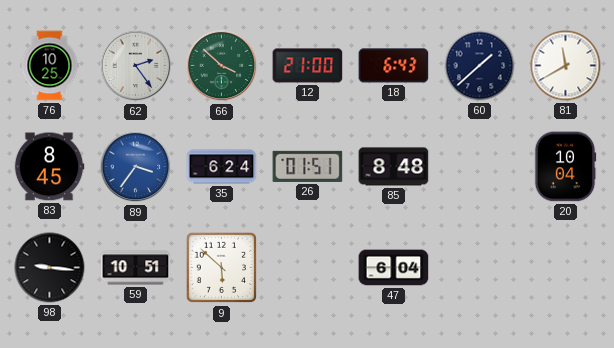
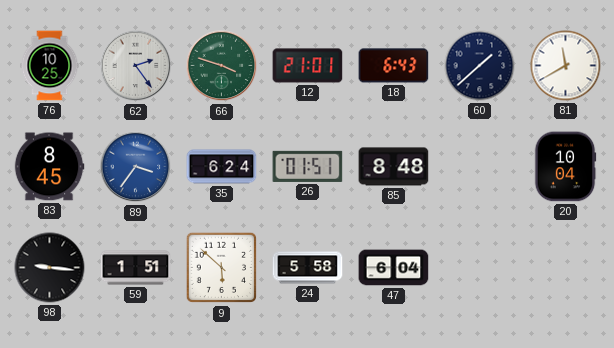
66: 3:52 -> 3:48
12: 21:00 -> 21:01
59: 10:51 -> 1:51
24: none -> 5:58
